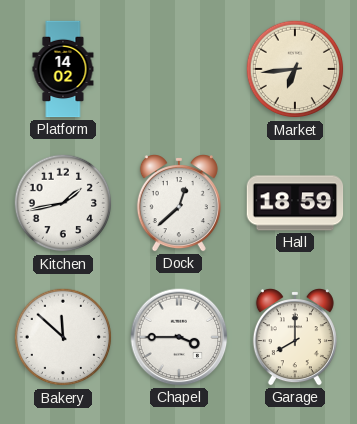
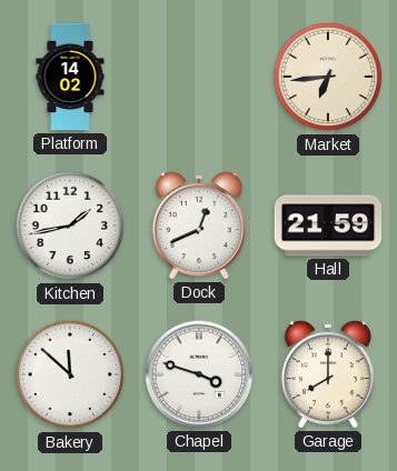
Dock: 12:38 -> 12:41
Hall: 18:59 -> 21:59
Chapel: 3:45 -> 3:48
